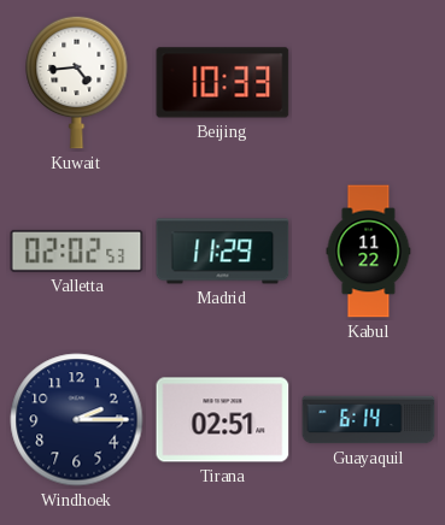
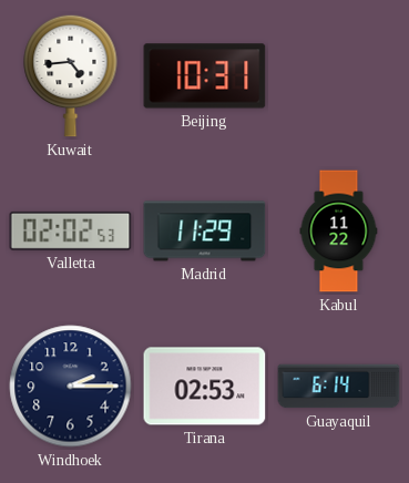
Beijing: 10:33 -> 10:31
Tirana: 02:51 -> 02:53
